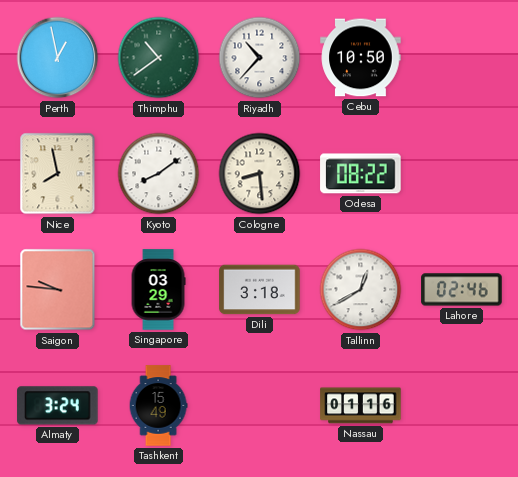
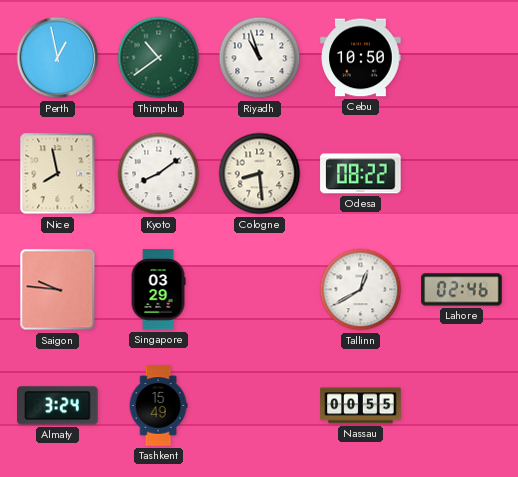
Riyadh: 10:37 -> 10:57
Dili: 3:18 -> none
Nassau: 01:16 -> 00:55
